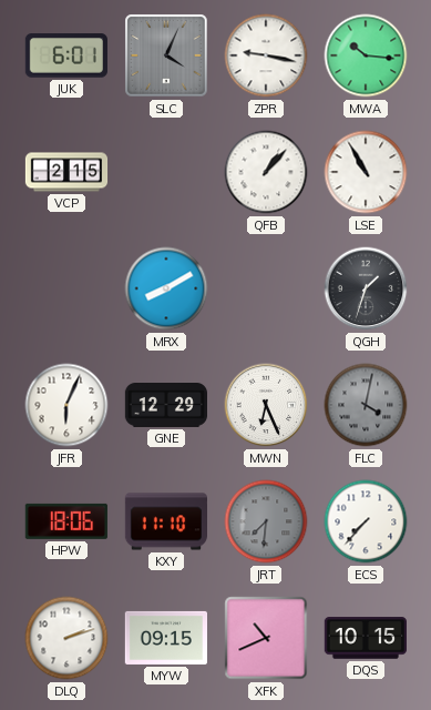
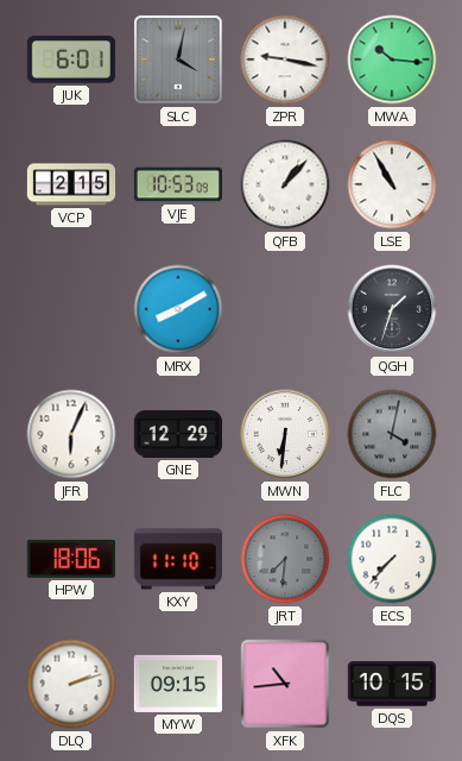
SLC: 4:04 -> 4:02
VJE: none -> 10:53
MWN: 6:26 -> 6:31
XFK: 10:41 -> 10:44
